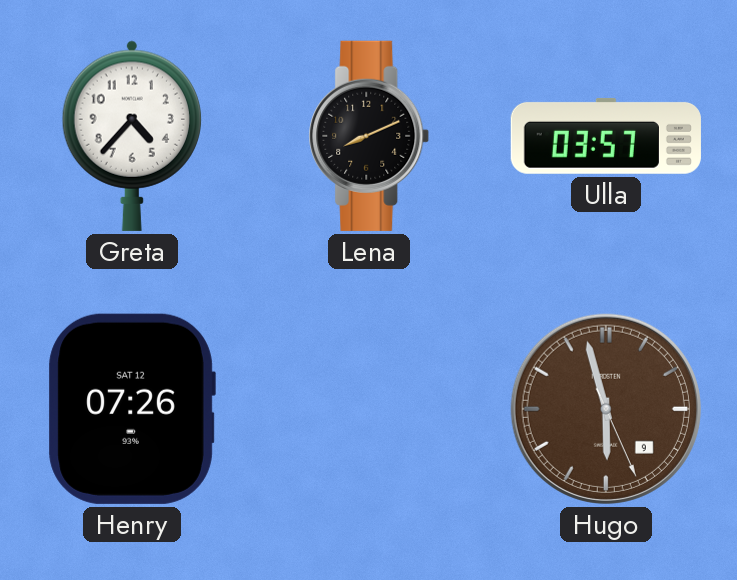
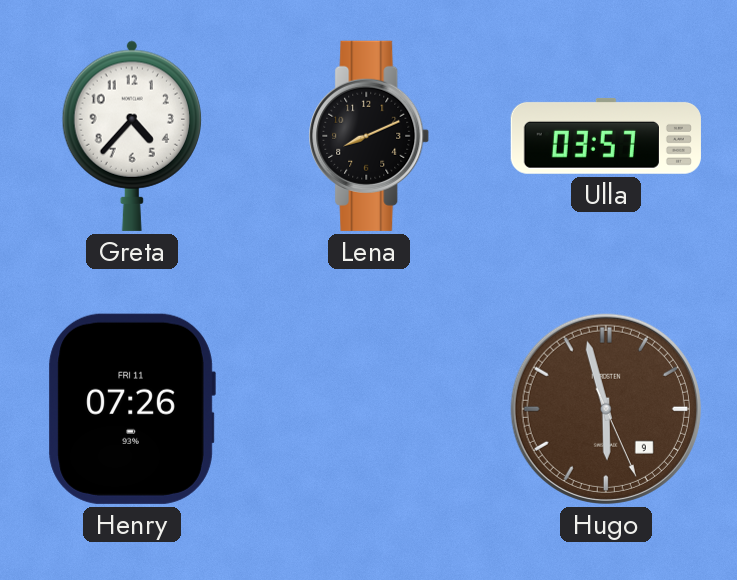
Henry date: SAT 12 -> FRI 11
